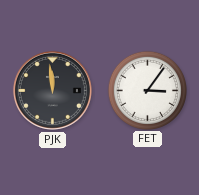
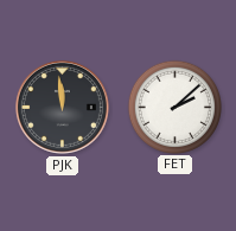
FET: 3:06 -> 2:08
